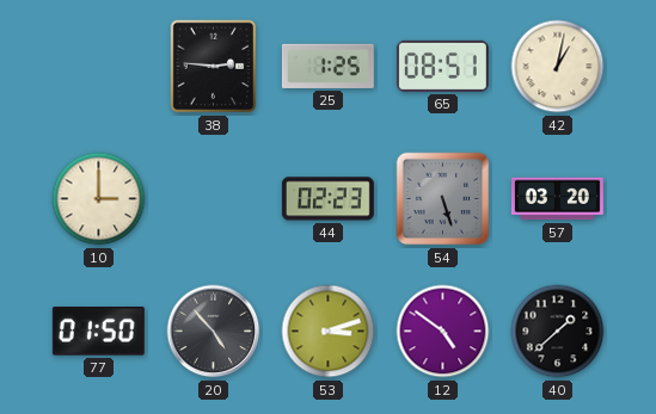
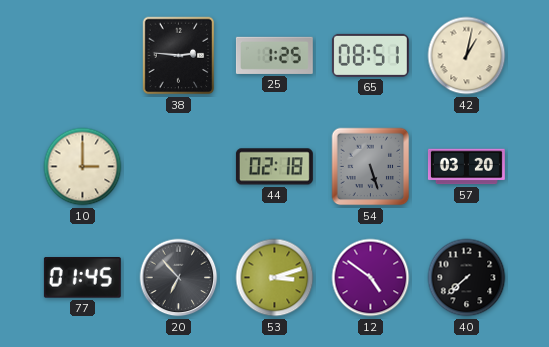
44: 02:23 -> 02:18
77: 01:50 -> 01:45
20: 4:53 -> 6:53
40: 1:38 -> 7:38
